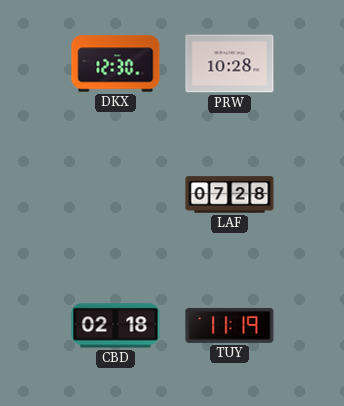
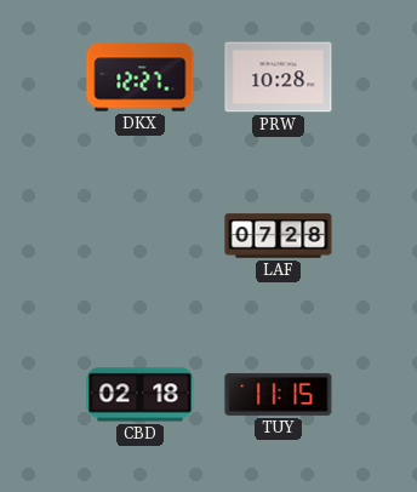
DKX: 12:30 -> 12:27
TUY: 11:19 -> 11:15
